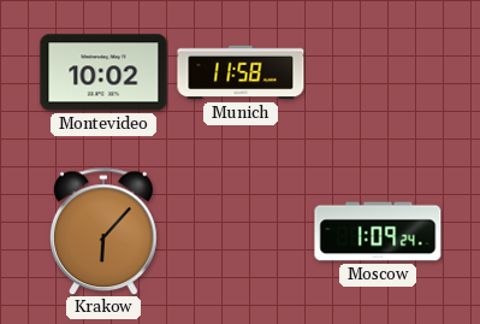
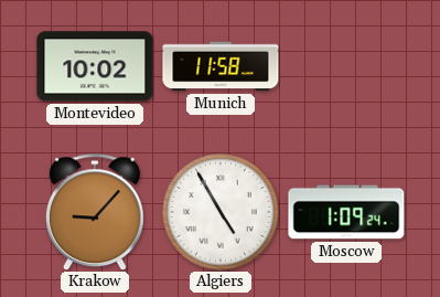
Krakow: 6:07 -> 9:07
Algiers: none -> 4:55
